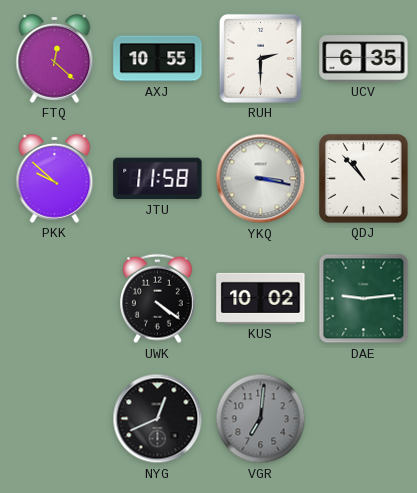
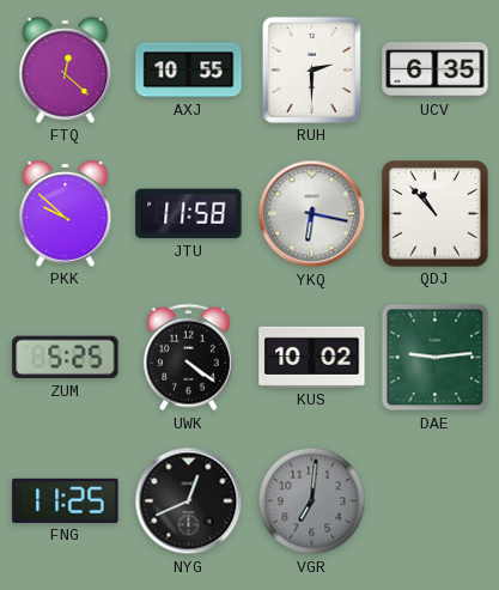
YKQ: 3:17 -> 6:17
ZUM: none -> 5:25
FNG: none -> 11:25
